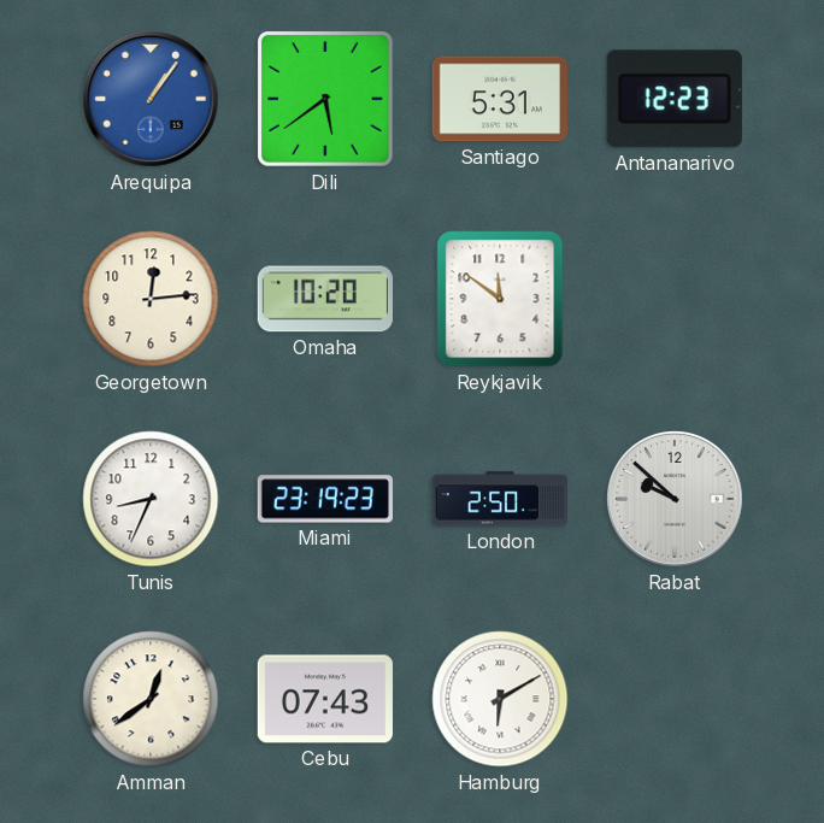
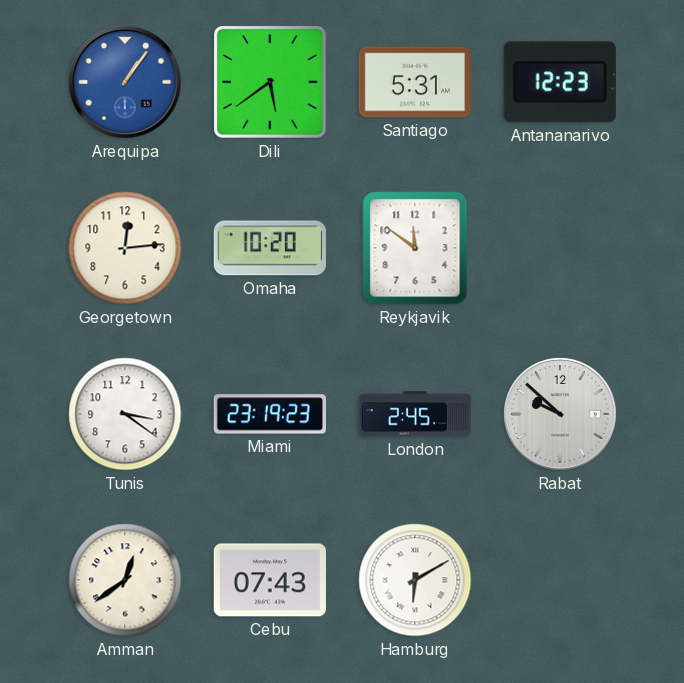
Tunis: 8:34 -> 3:21
London: 2:50 -> 2:45
